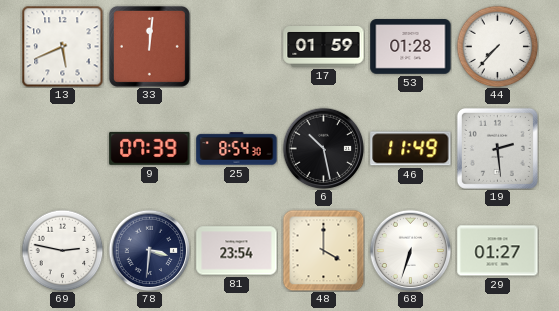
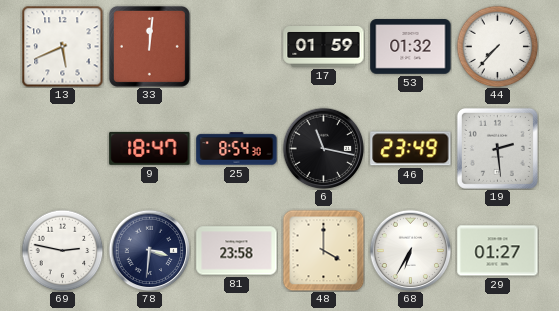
53: 01:28 -> 01:32
9: 07:39 -> 18:47
6: 10:28 -> 11:17
46: 11:49 -> 23:49
81: 23:54 -> 23:58
68: 6:33 -> 6:35
